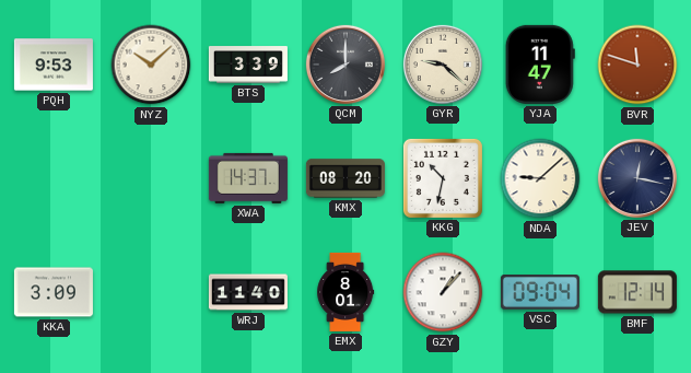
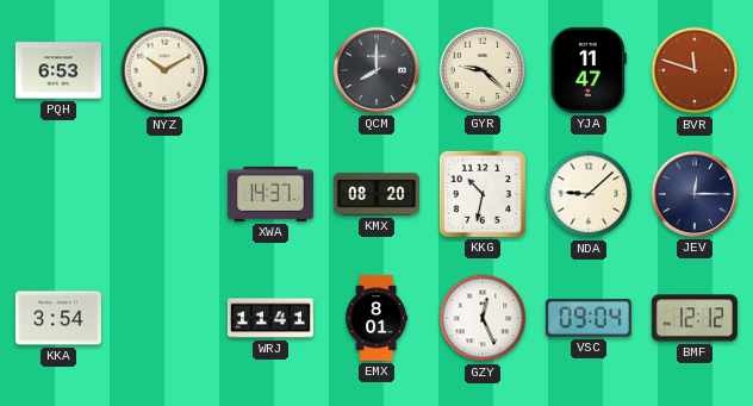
PQH: 9:53 -> 6:53
NYZ: 10:08 -> 10:10
BTS: 3:39 -> none
JEV: 12:17 -> 12:15
KKA: 3:09 -> 3:54
WRJ: 11:40 -> 11:41
GZY: 1:07 -> 12:26
BMF: 12:14 -> 12:12
